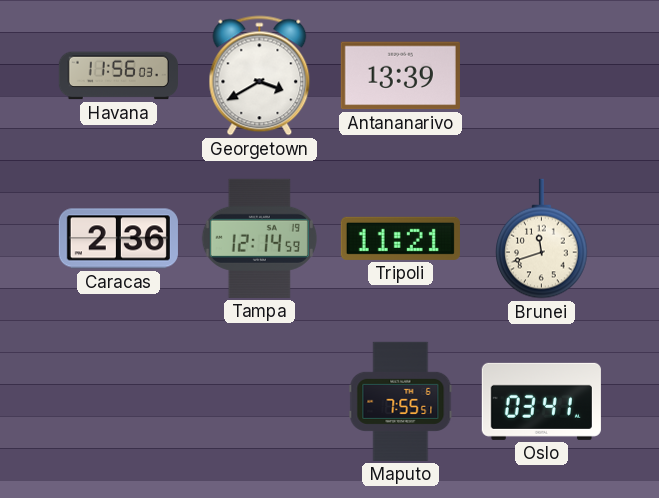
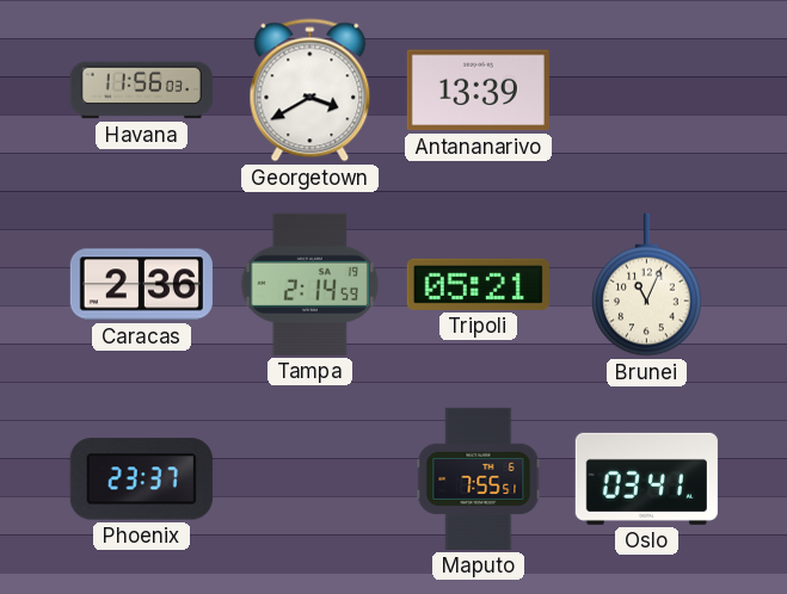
Tampa: 12:14 -> 2:14
Tripoli: 11:21 -> 05:21
Brunei: 11:42 -> 11:04
Phoenix: none -> 23:37
